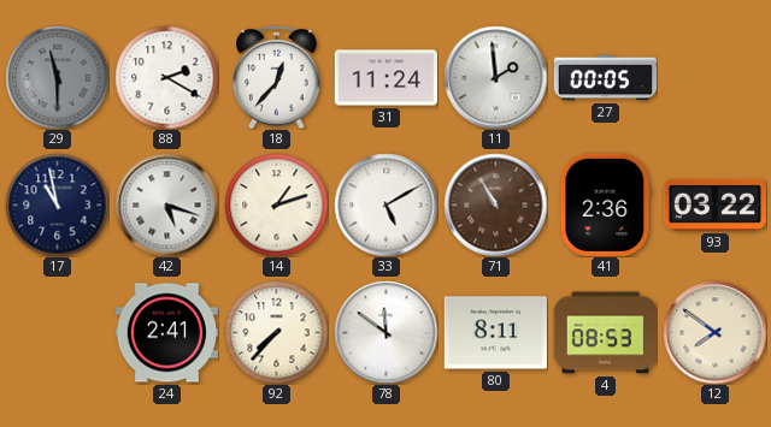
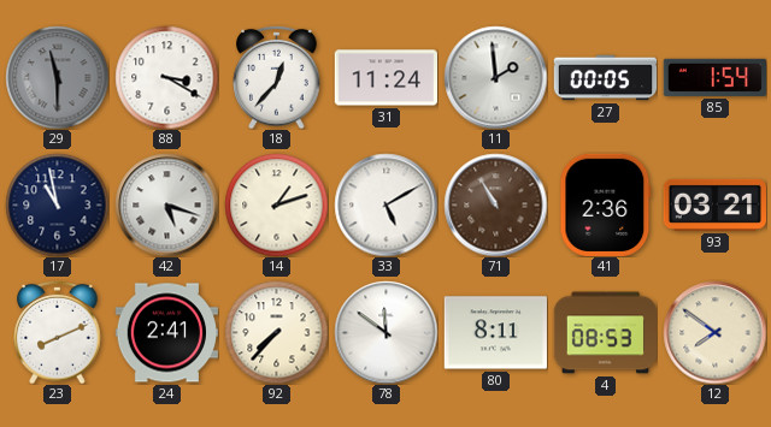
88: 2:20 -> 3:20
85: none -> 1:54
93: 03:22 -> 03:21
23: none -> 8:11
